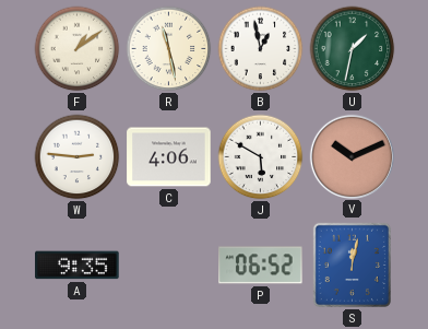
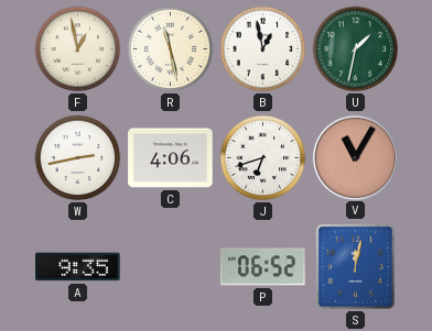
F: 1:09 -> 12:58
W: 2:46 -> 2:43
J: 5:50 -> 6:42
V: 10:11 -> 11:05
